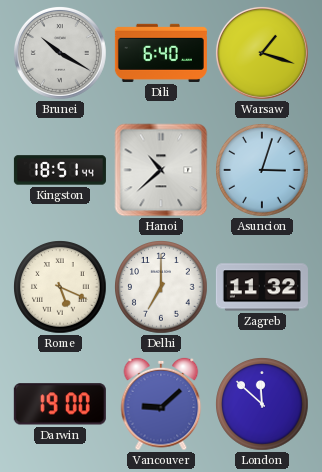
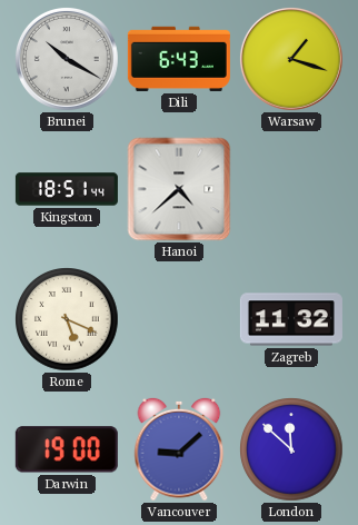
Dili: 6:40 -> 6:43
Hanoi: 10:38 -> 4:38
Asuncion: 3:03 -> none
Delhi: 7:00 -> none
